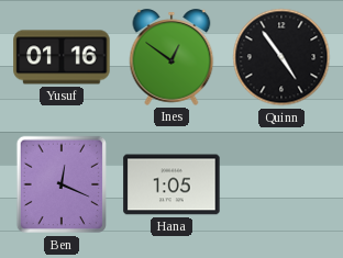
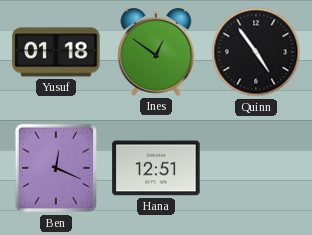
Yusuf: 01:16 -> 01:18
Hana: 1:05 -> 12:51
